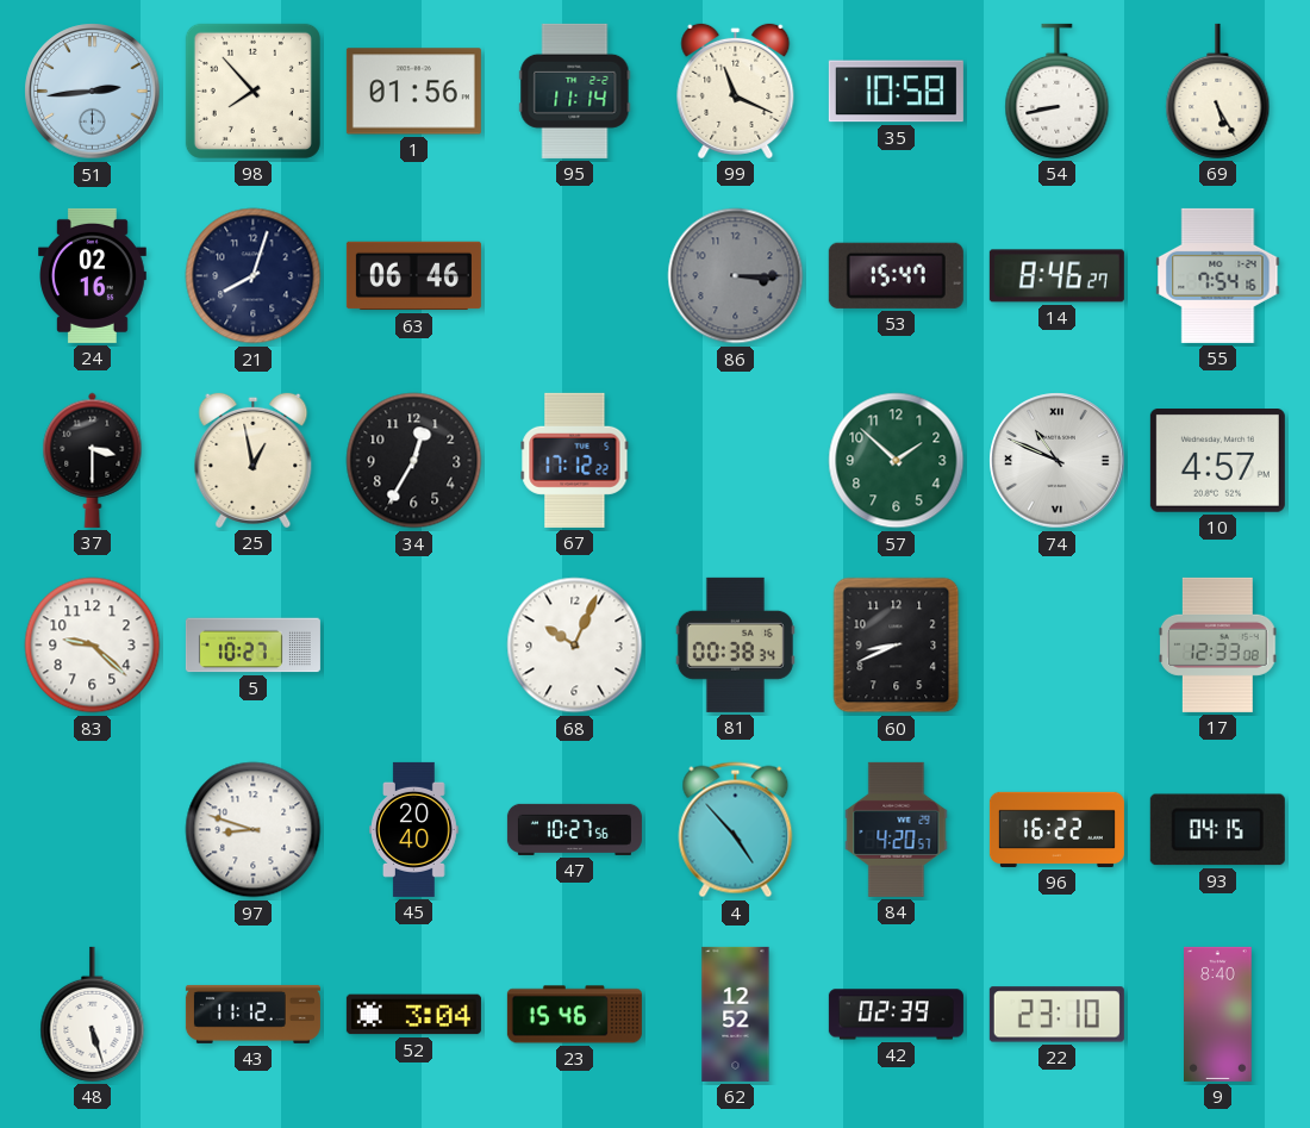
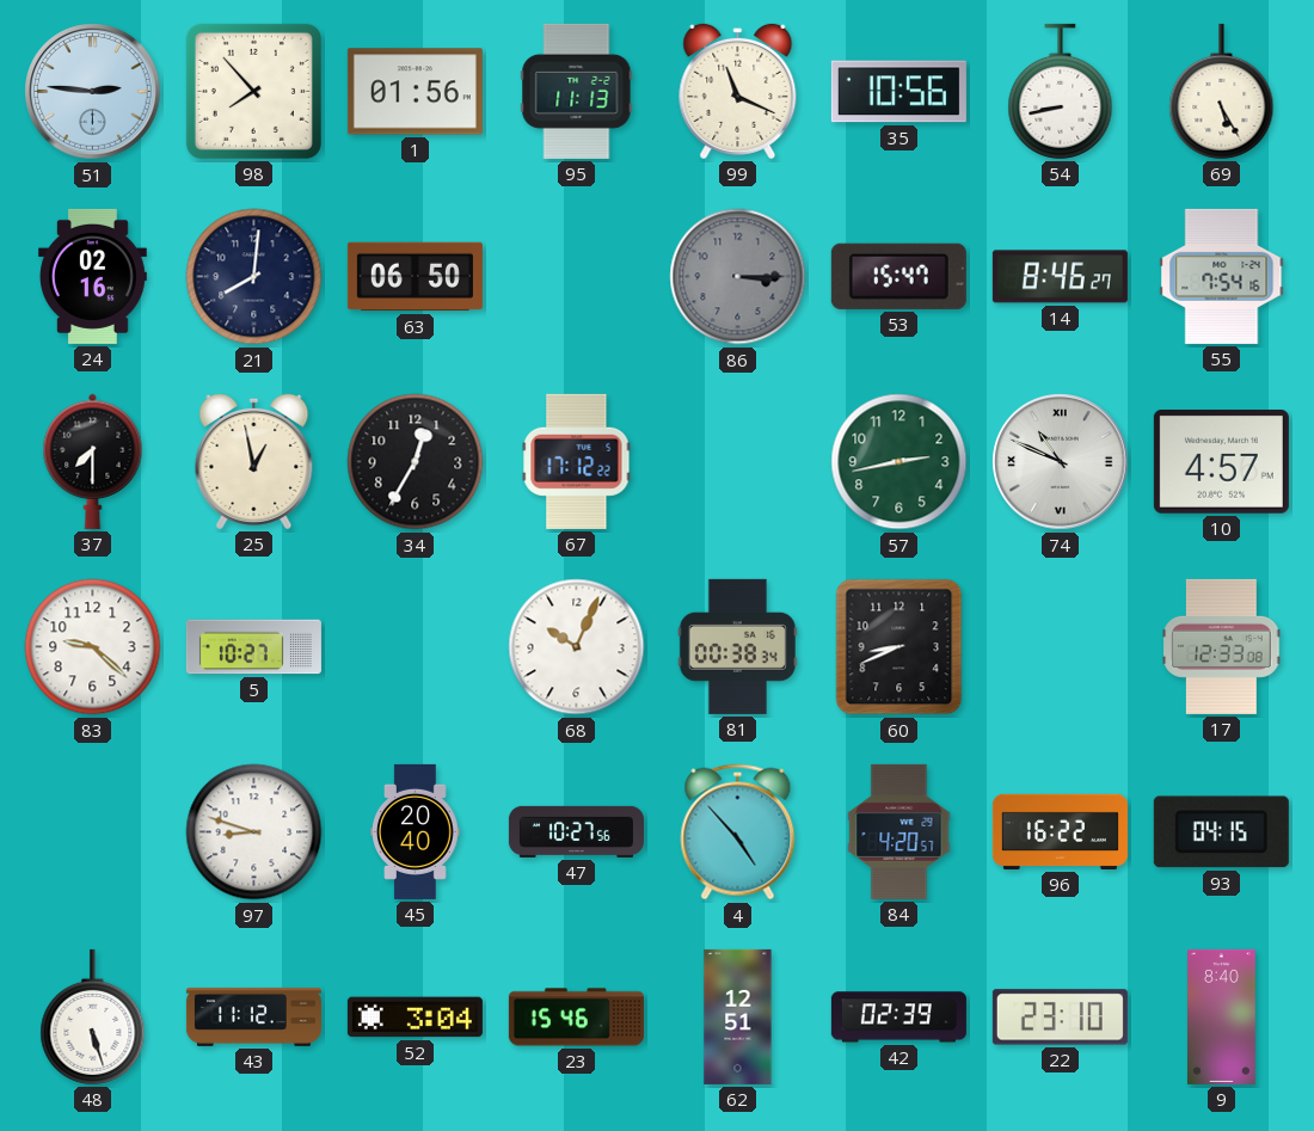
51: 2:44 -> 2:46
95: 11:14 -> 11:13
35: 10:58 -> 10:56
21: 8:03 -> 8:01
63: 06:46 -> 06:50
37: 3:30 -> 7:30
57: 1:52 -> 2:43
62: 12:52 -> 12:51
